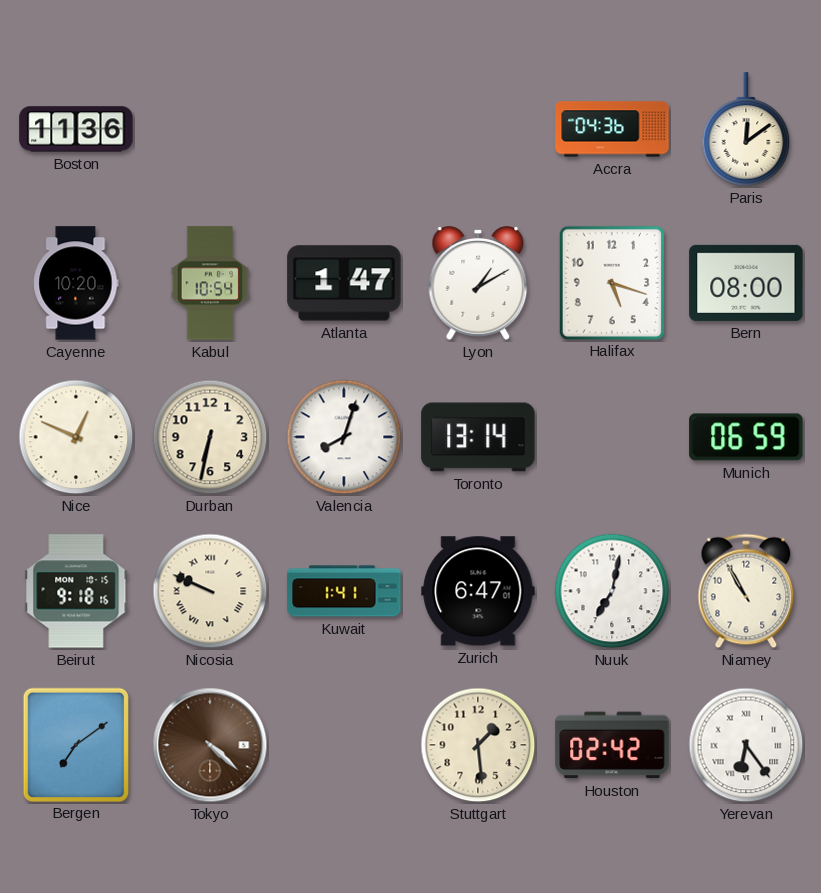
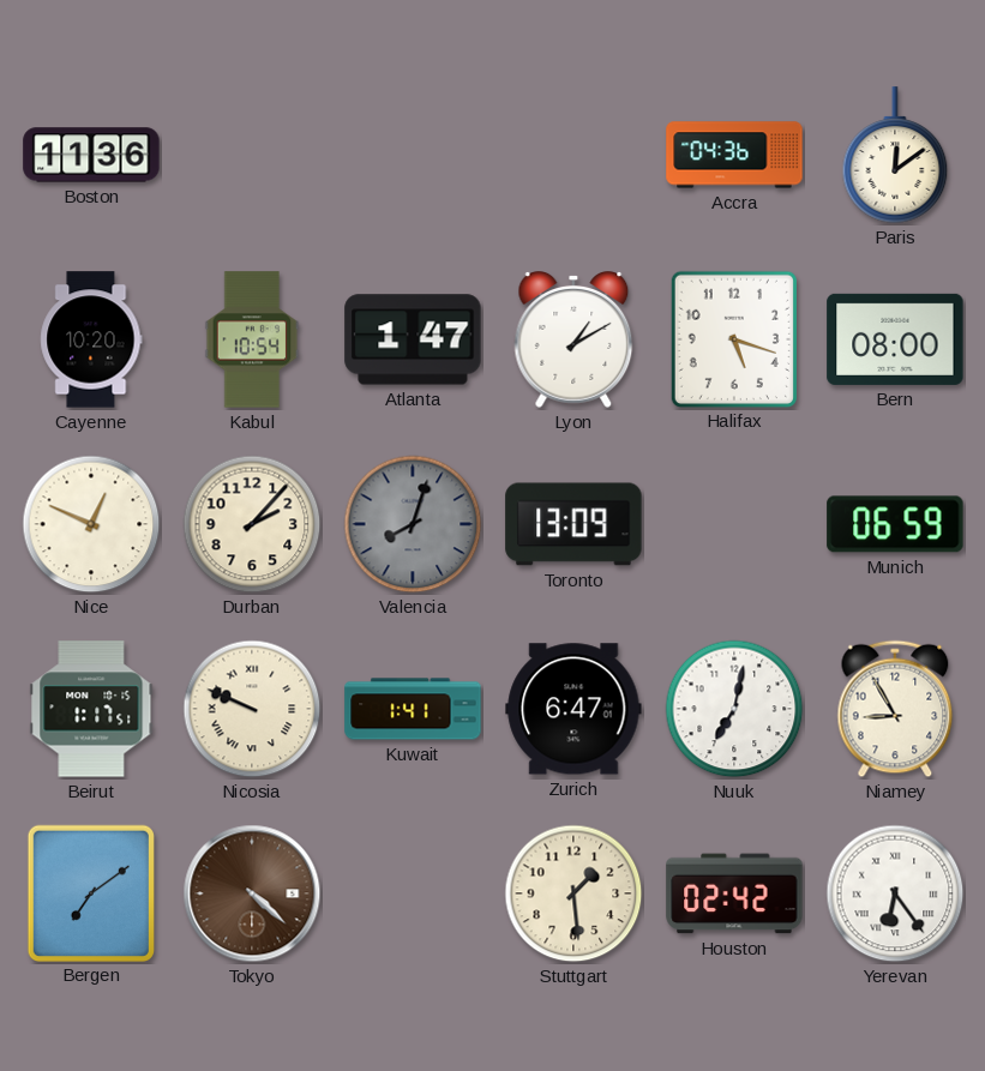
Durban: 6:32 -> 2:07
Valencia dial: white -> grey
Toronto: 13:14 -> 13:09
Beirut: 9:18 -> 1:17
Niamey: 10:55 -> 8:55
